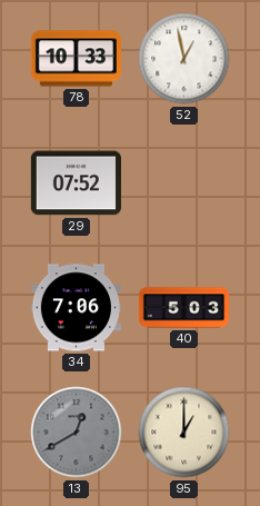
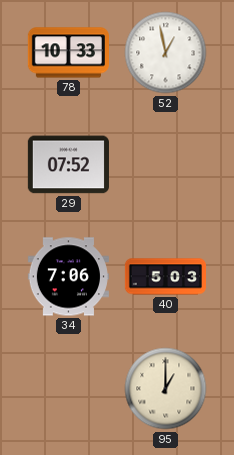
13: 12:40 -> none
